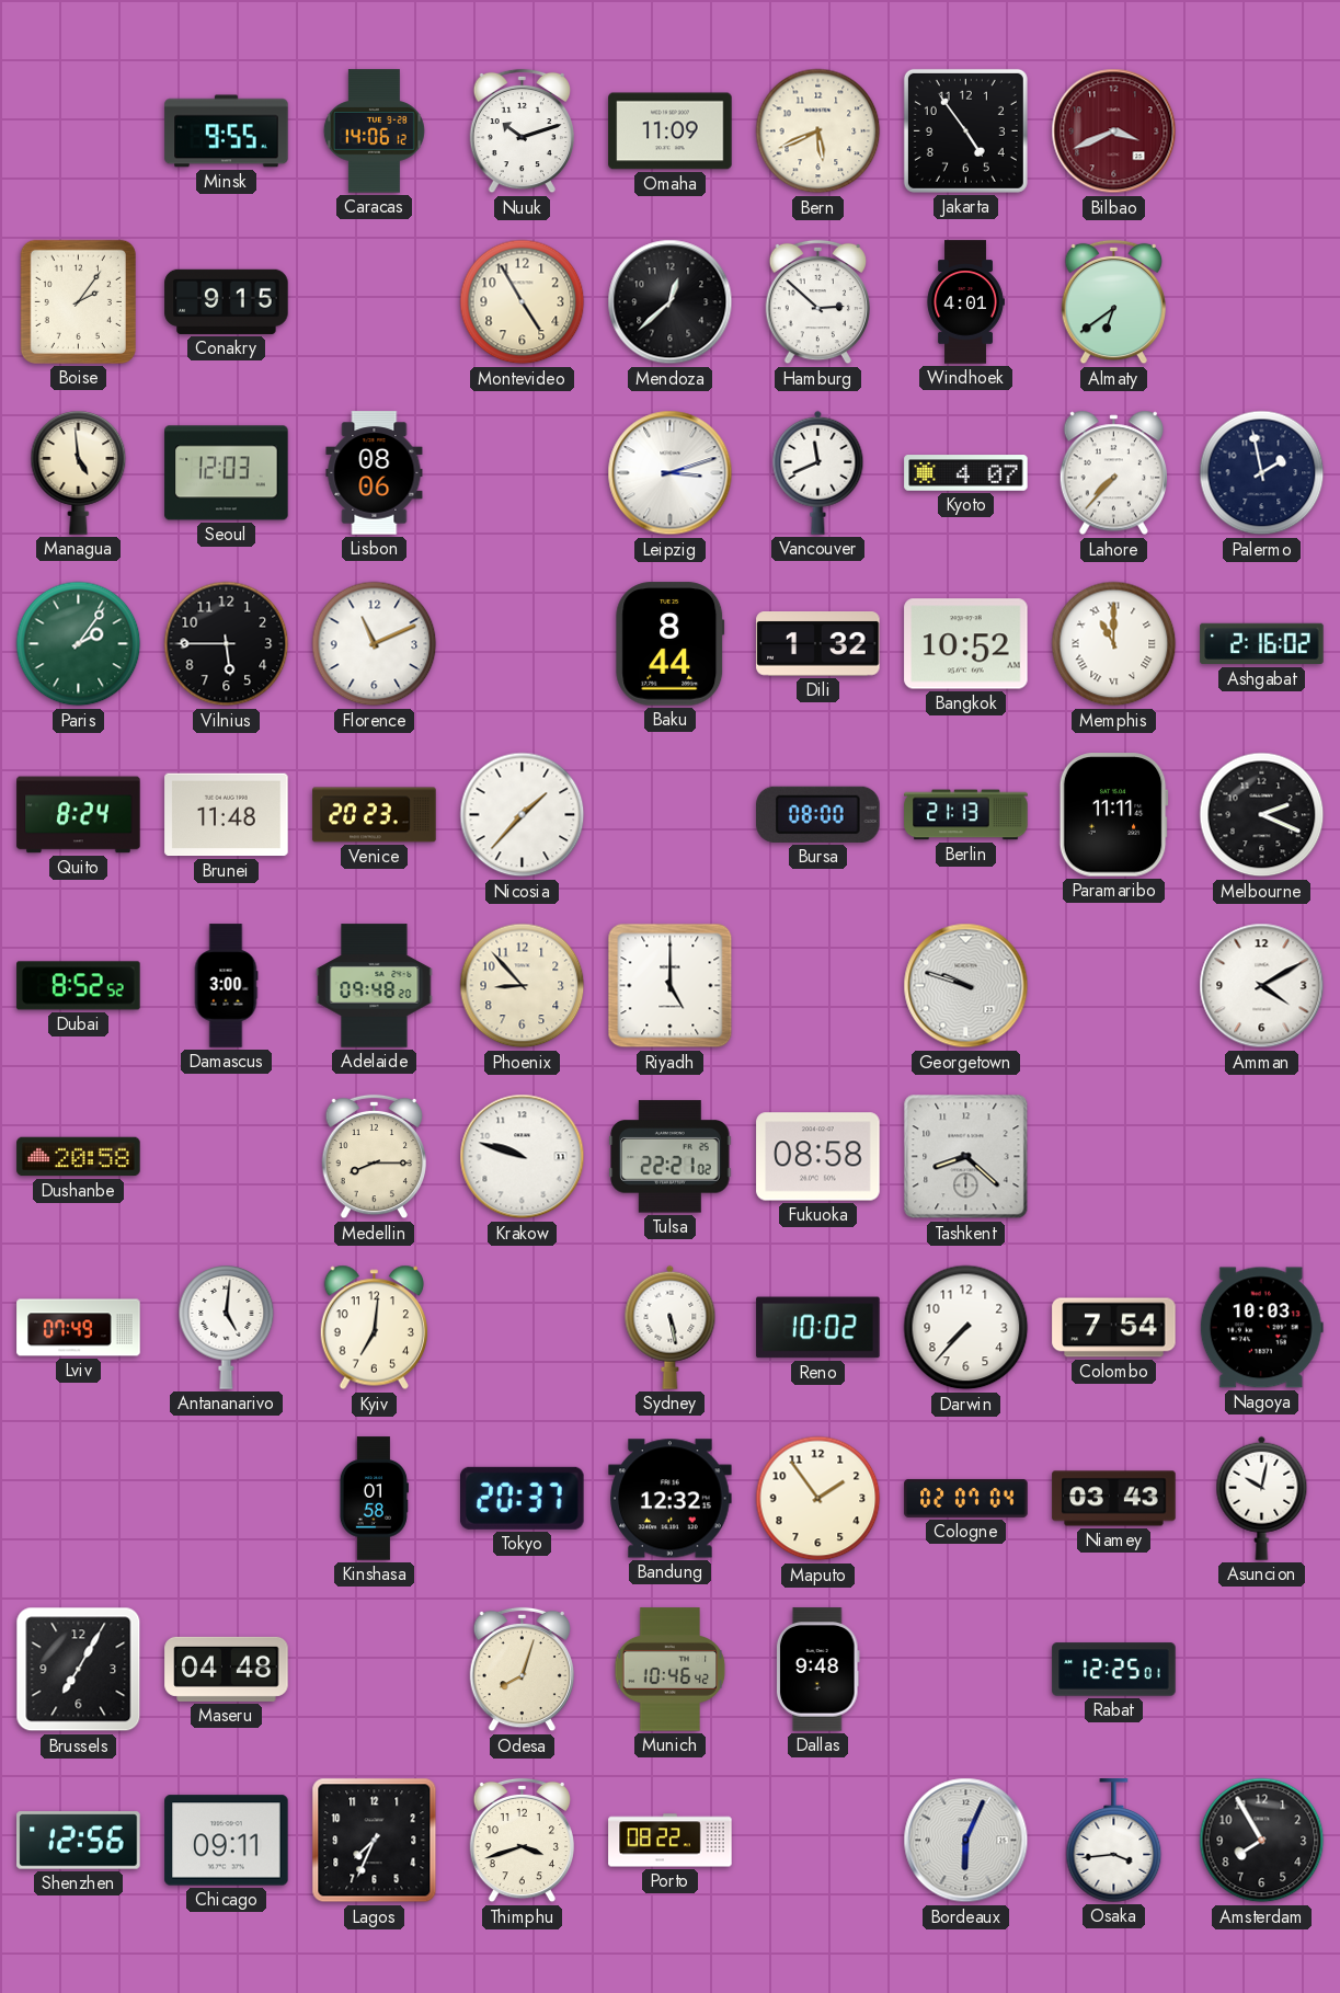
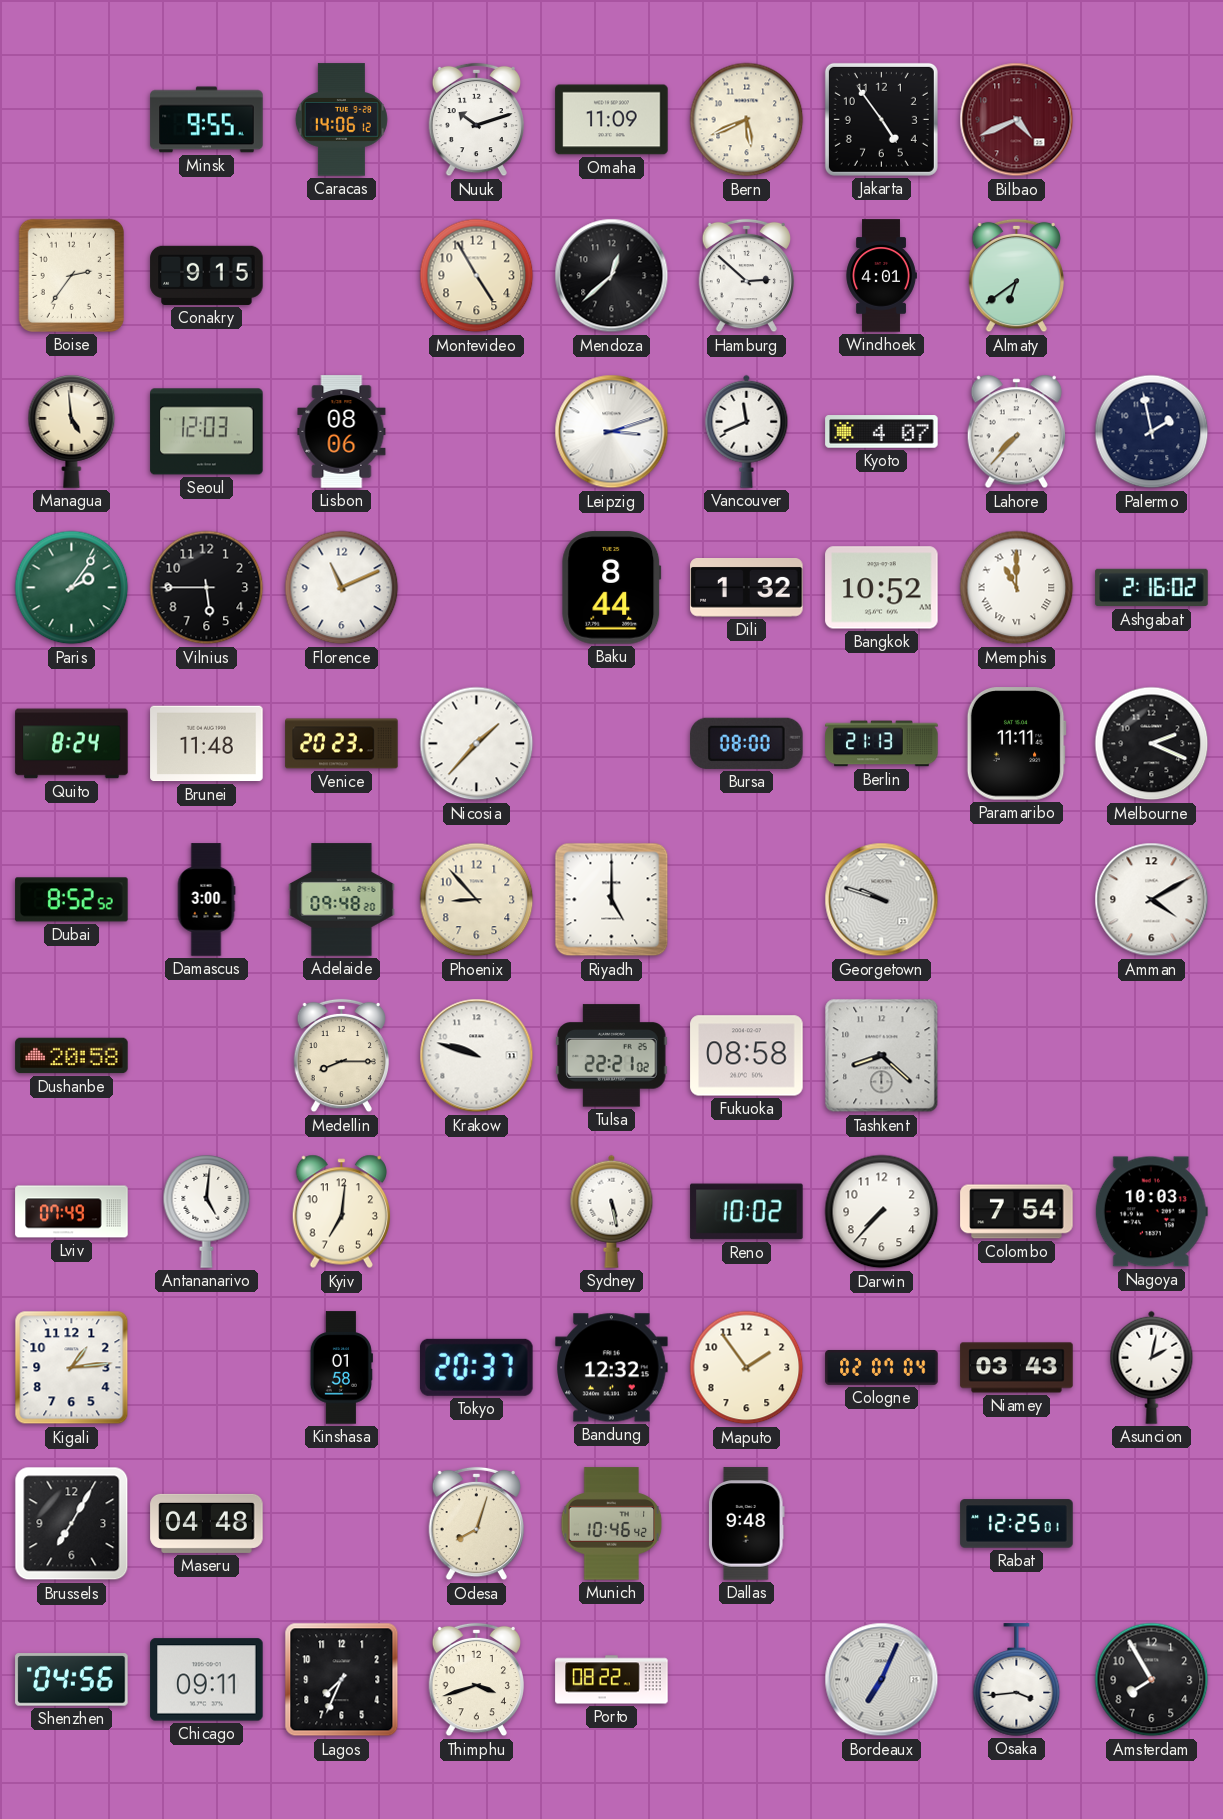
Bilbao: 3:41 -> 4:41
Boise: 2:06 -> 2:36
Kigali: none -> 1:14
Asuncion: 10:02 -> 2:02
Shenzhen: 12:56 -> 04:56
Bordeaux: 6:04 -> 7:04
